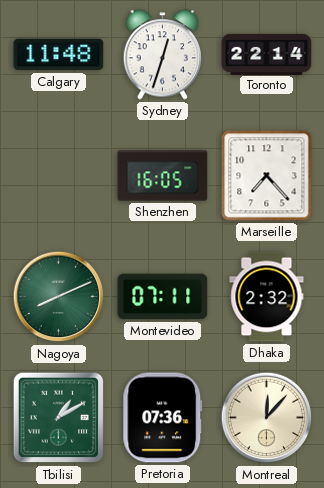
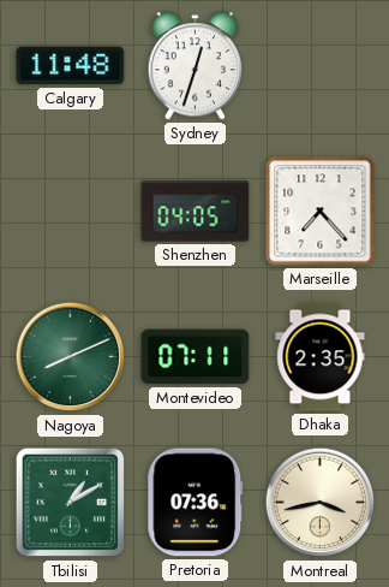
Toronto: 22:14 -> none
Shenzhen: 16:05 -> 04:05
Dhaka: 2:32 -> 2:35
Montreal: 12:07 -> 3:43
